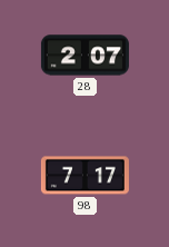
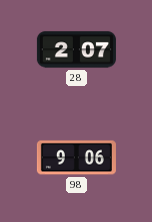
98: 7:17 -> 9:06
